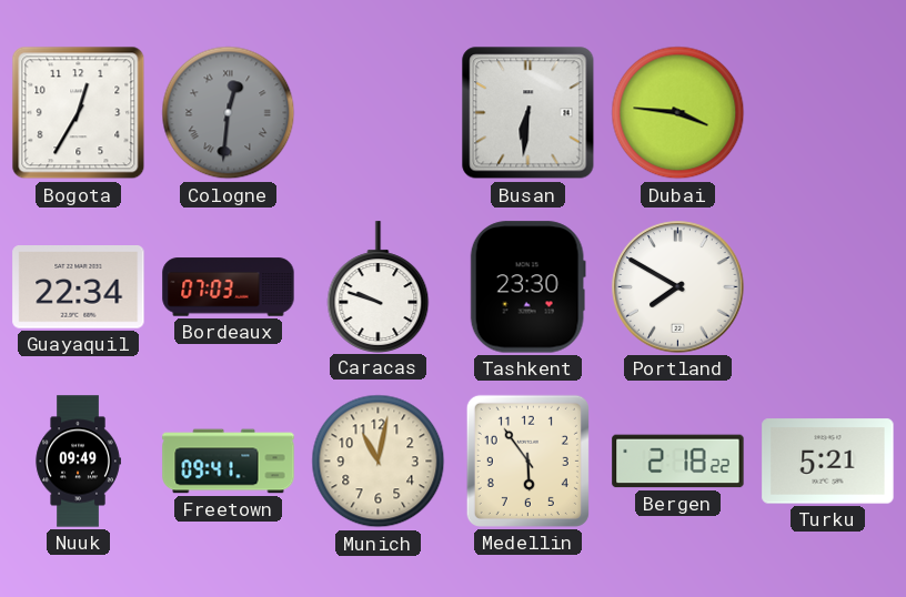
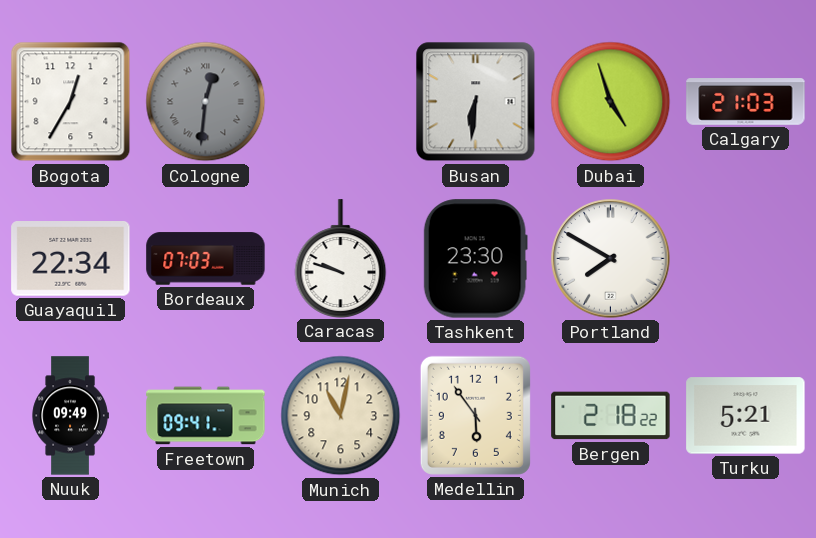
Dubai: 3:46 -> 4:57
Calgary: none -> 21:03
